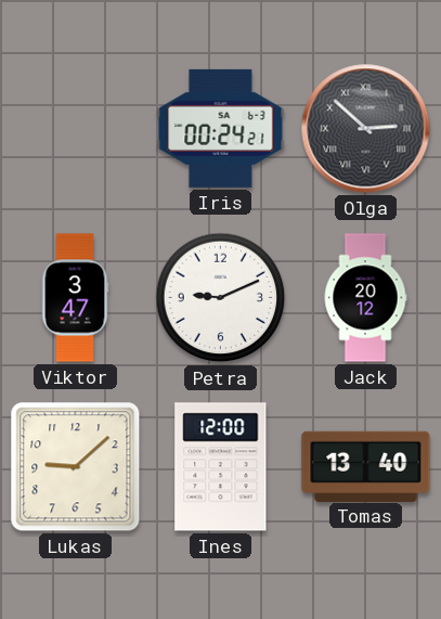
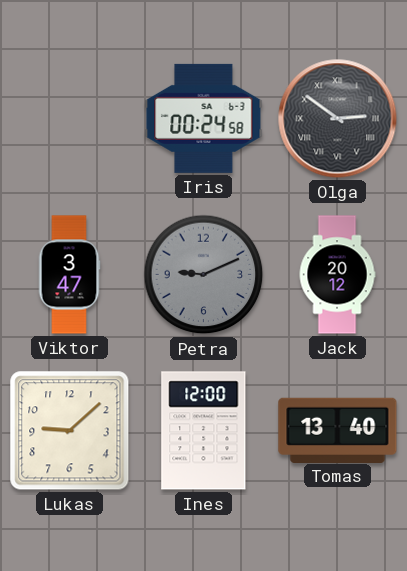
Iris: 00:24:21 -> 00:24:58
Olga: 2:52 -> 2:51
Petra dial: white -> grey
